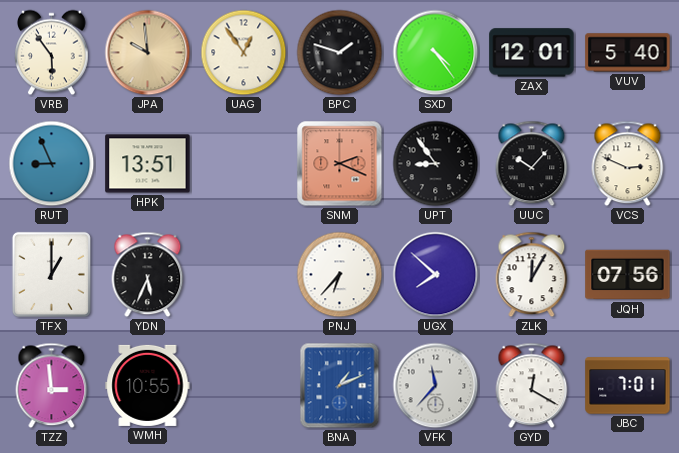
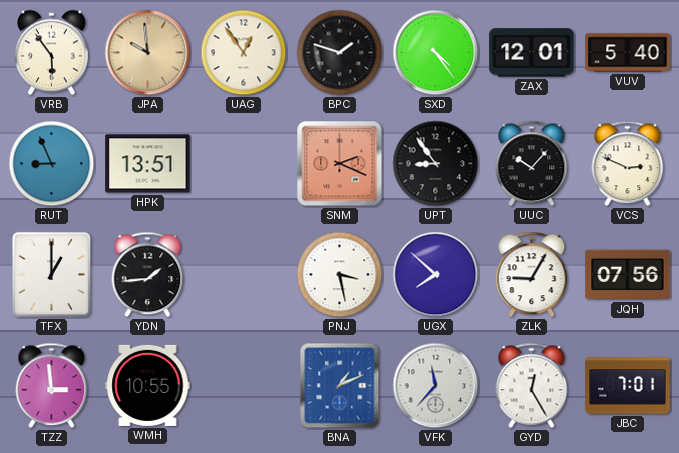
YDN: 5:34 -> 1:44
PNJ: 6:37 -> 3:28
ZLK: 12:05 -> 9:05
GYD: 12:20 -> 12:25
